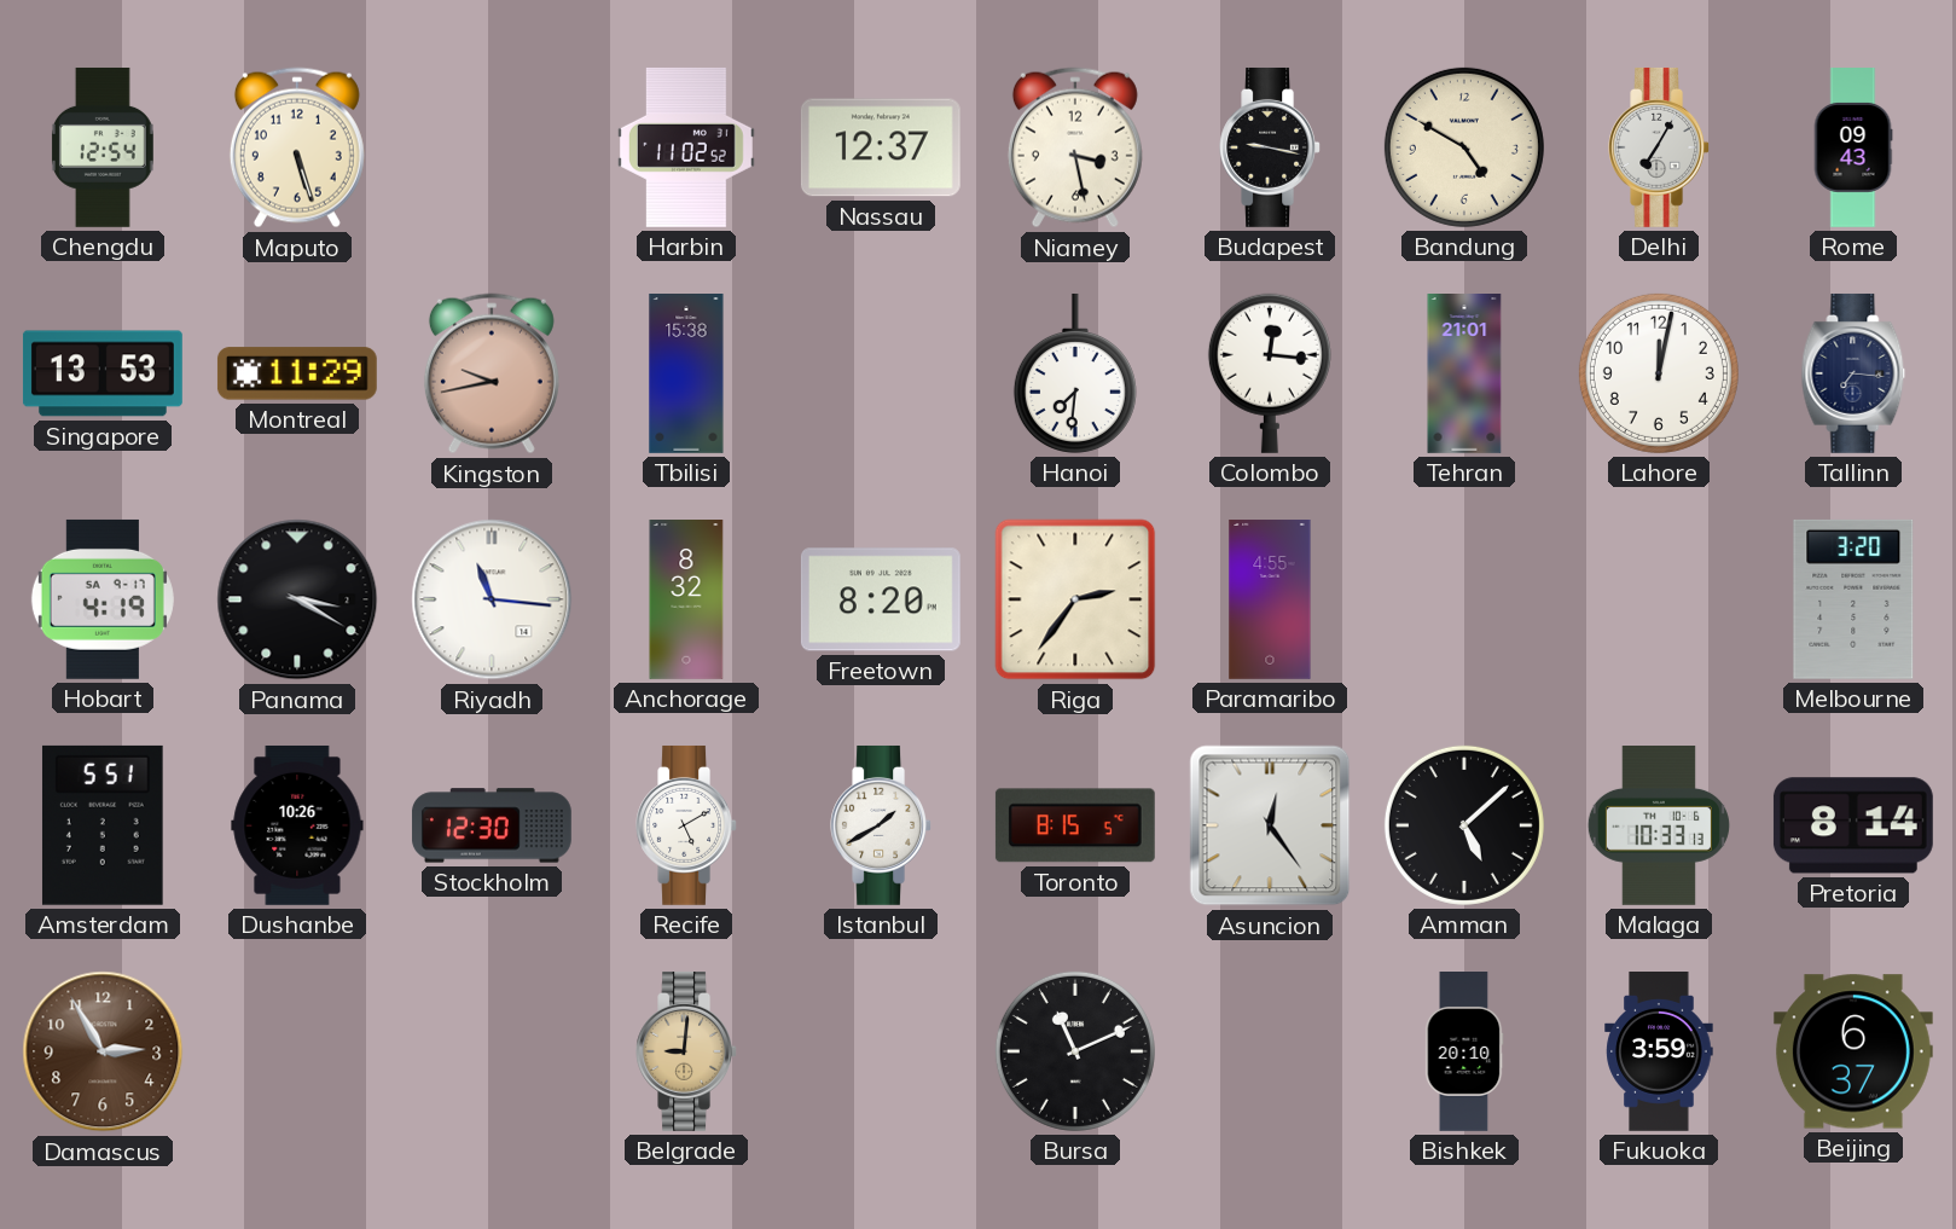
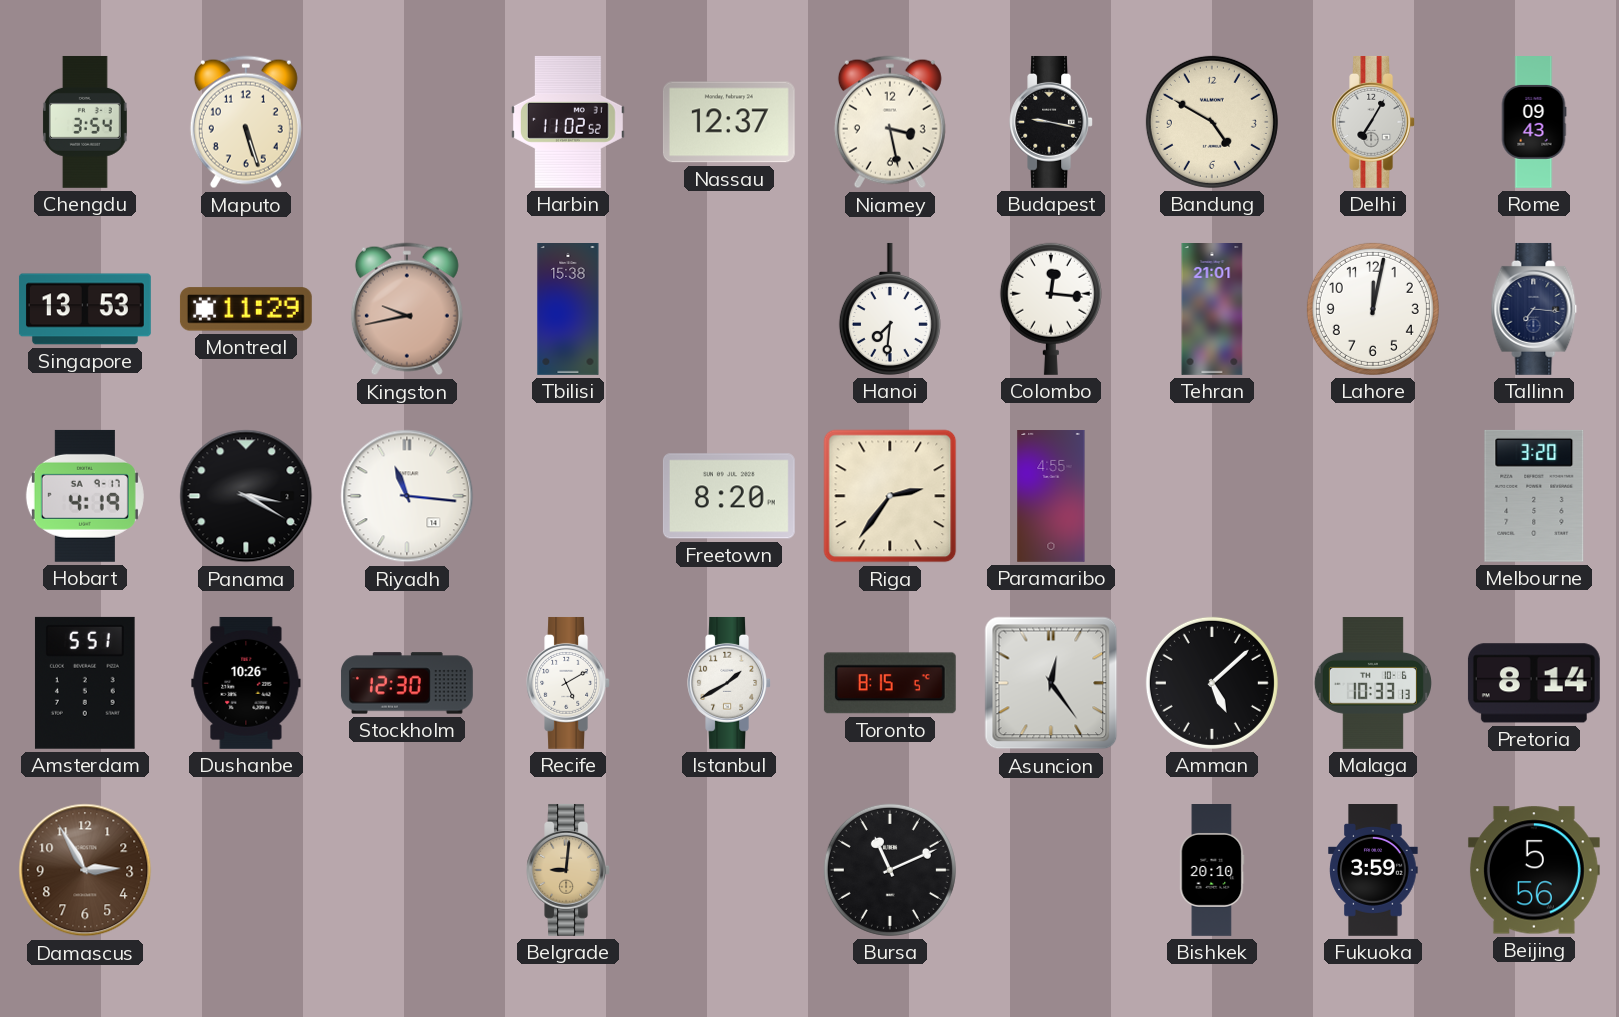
Chengdu: 12:54 -> 3:54
Anchorage: 8:32 -> none
Beijing: 6:37 -> 5:56
